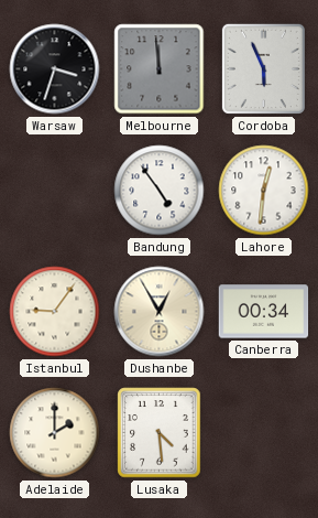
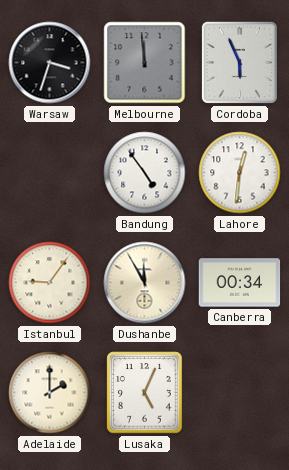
Dushanbe: 12:55 -> 11:55
Lusaka: 4:29 -> 5:04
